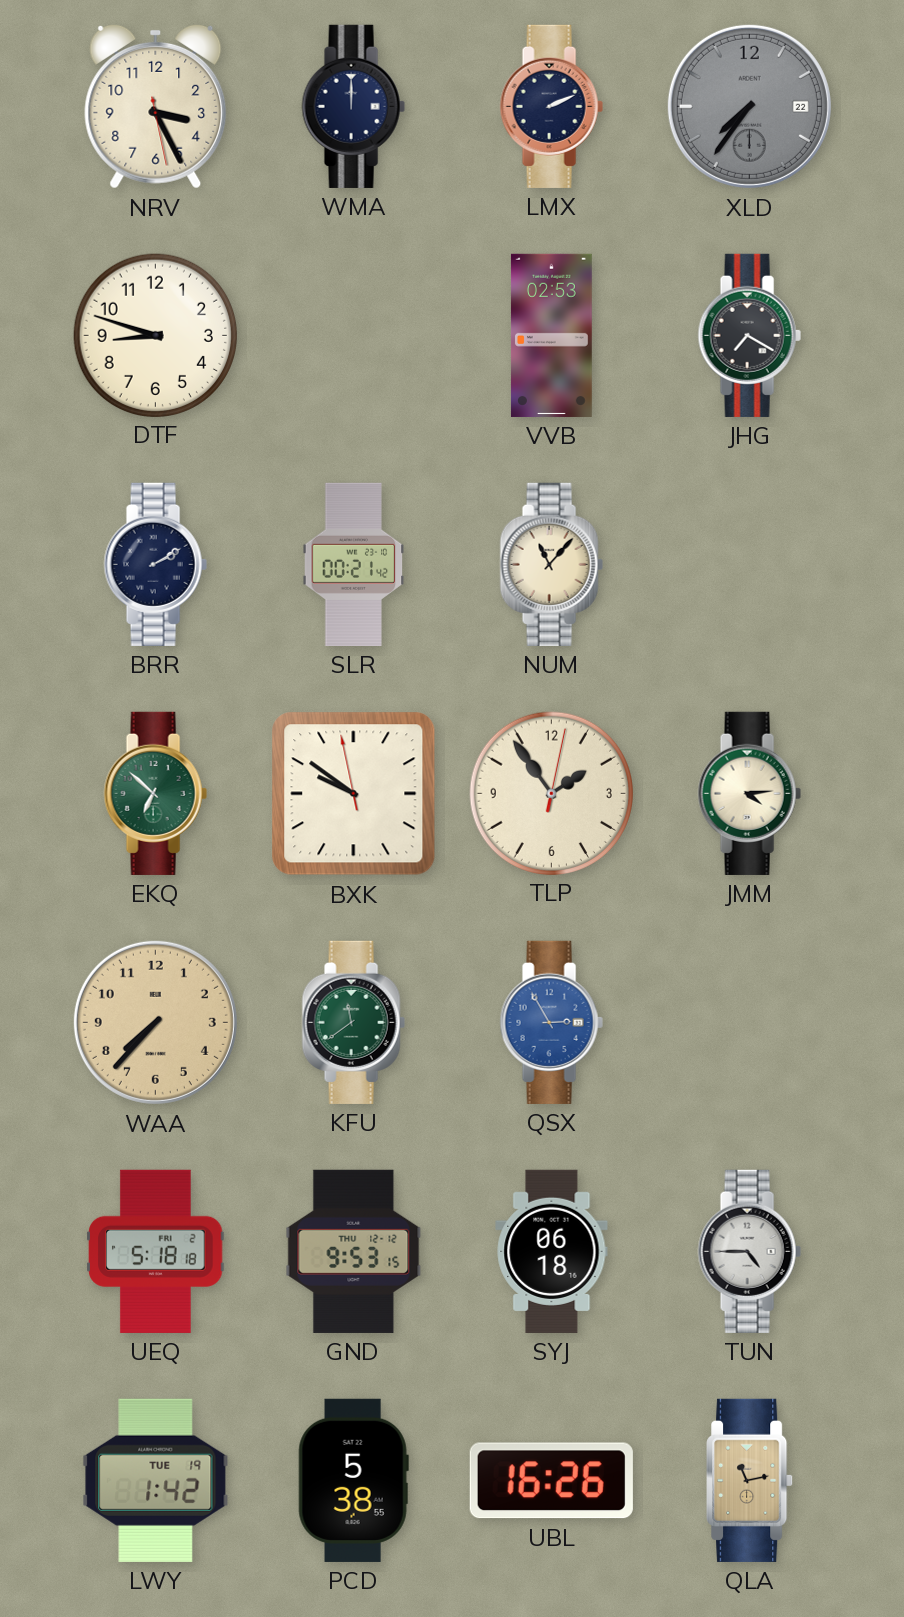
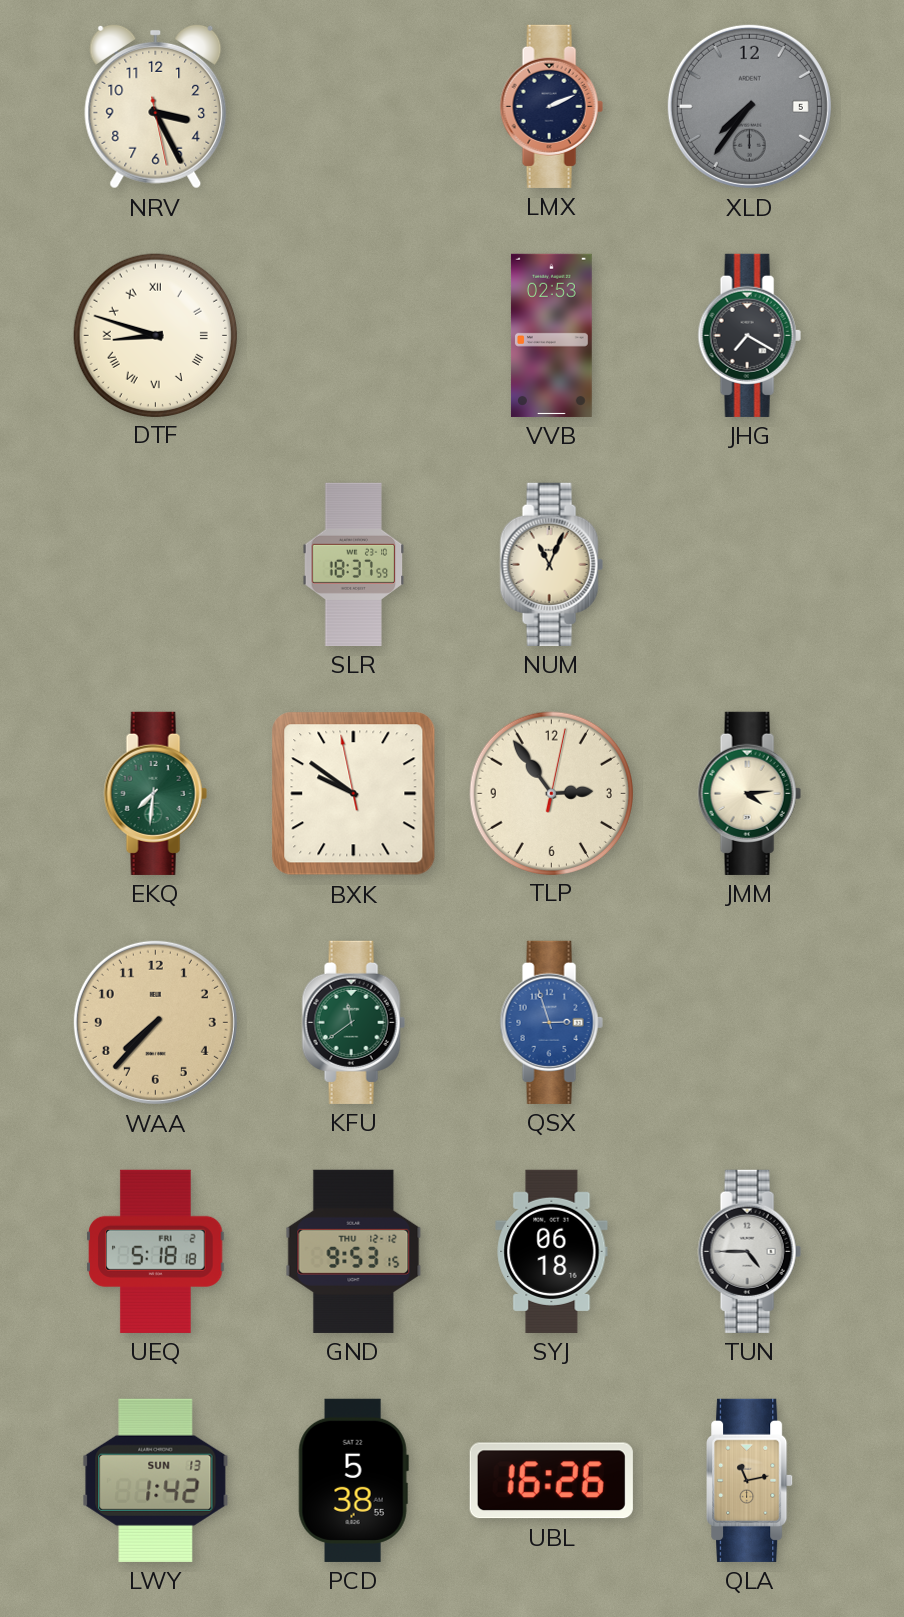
WMA: 12:00 -> none
XLD date: 22 -> 5
DTF numerals: Arabic -> Roman
BRR: 2:10 -> none
SLR: 00:21 -> 18:37
NUM: 11:07 -> 11:04
EKQ: 6:52 -> 7:31
TLP: 1:54 -> 2:54
QSX: 2:55 -> 2:57
LWY date: TUE 19 -> SUN 13
